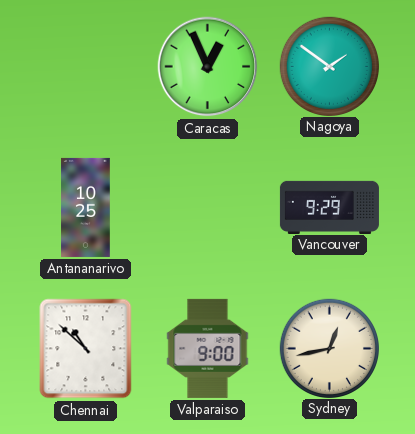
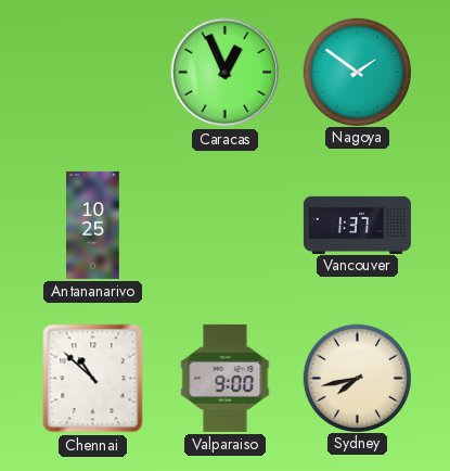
Vancouver: 9:29 -> 1:37
Sydney: 12:43 -> 7:43
